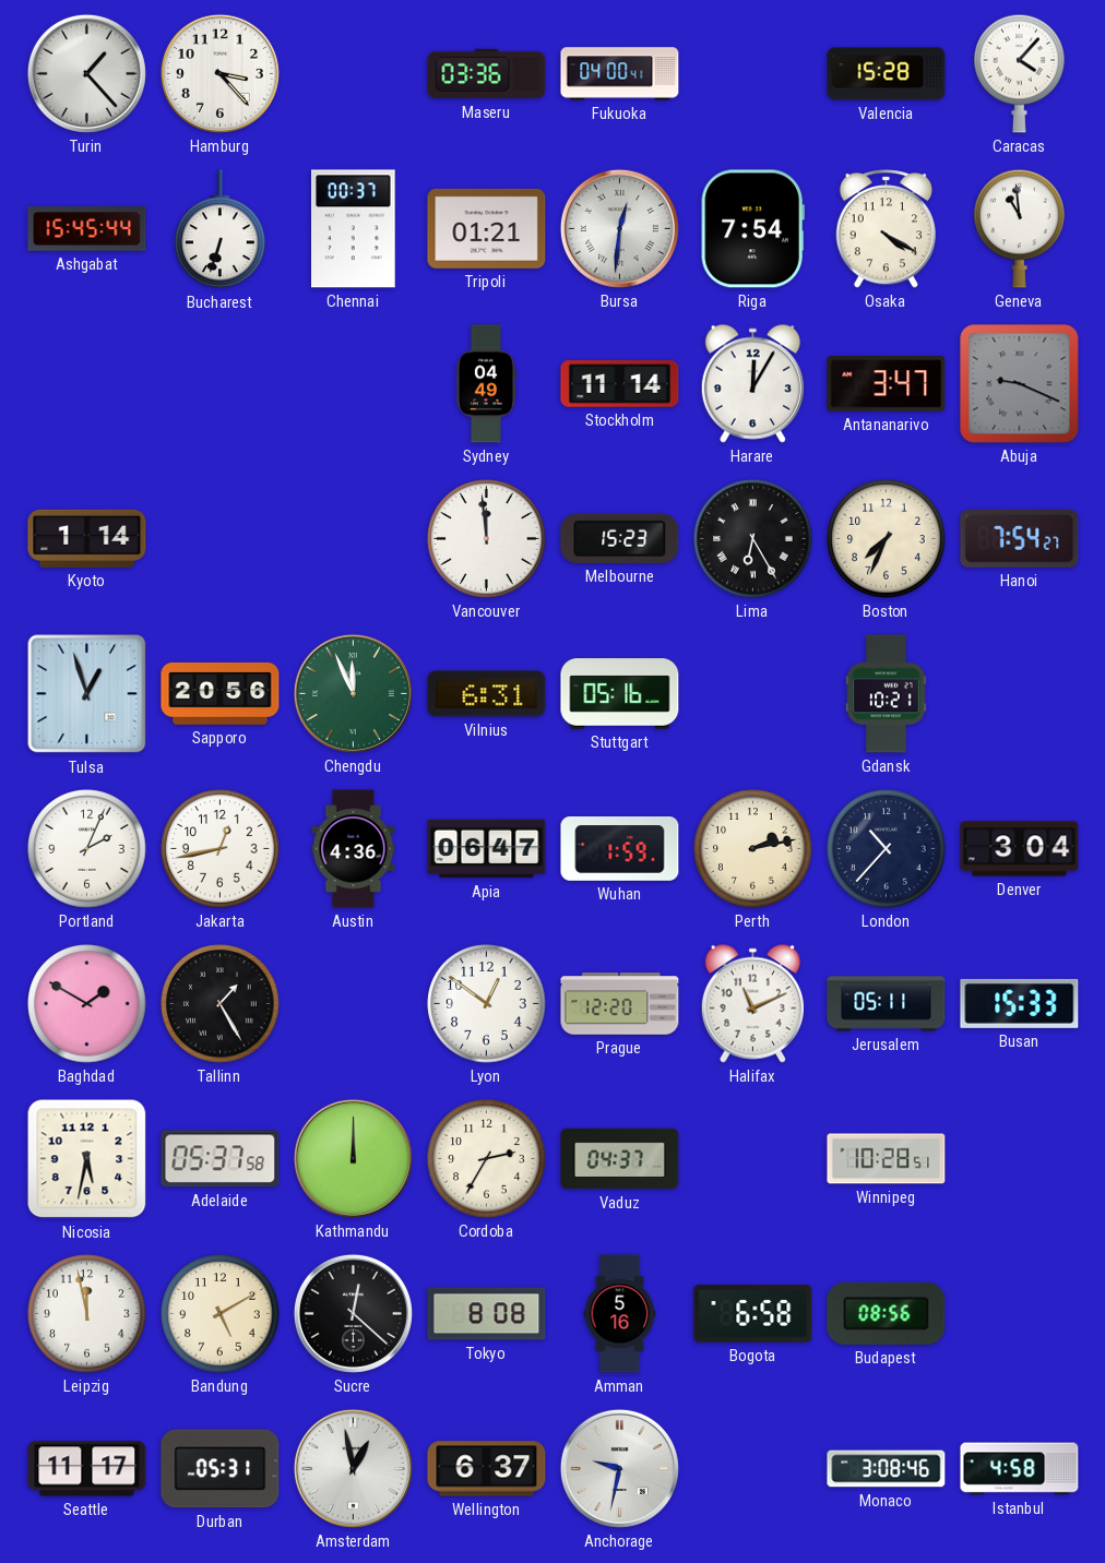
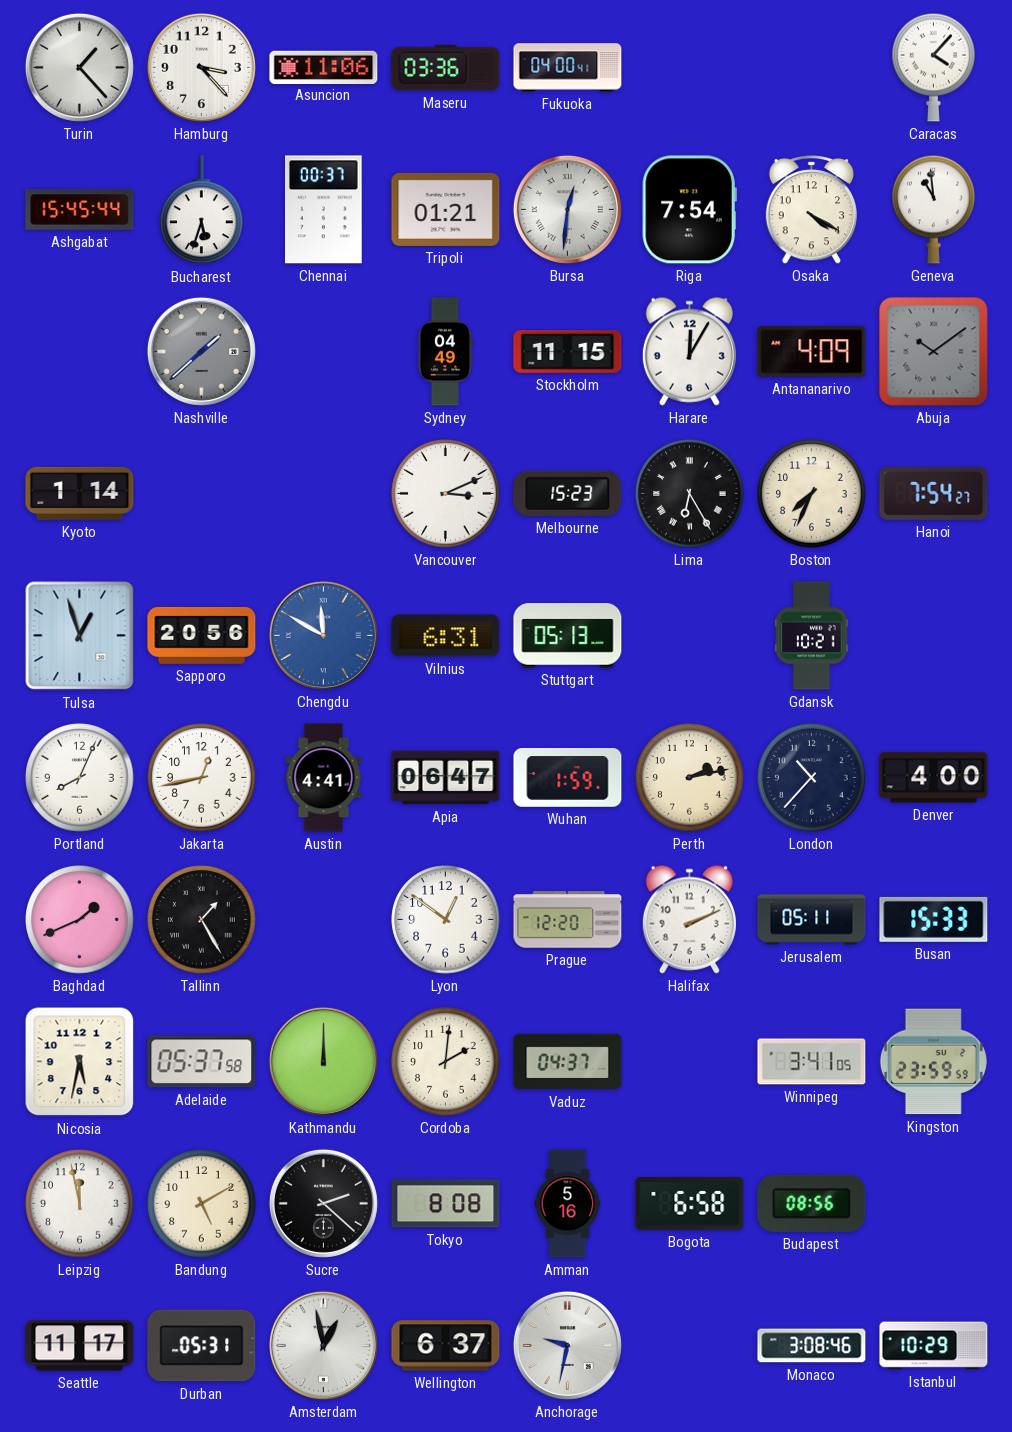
Asuncion: none -> 11:06
Valencia: 15:28 -> none
Bucharest: 6:33 -> 5:33
Nashville: none -> 1:38
Stockholm: 11:14 -> 11:15
Antananarivo: 3:47 -> 4:09
Abuja: 9:19 -> 10:09
Vancouver: 11:59 -> 3:11
Chengdu: 11:56 -> 11:50
Chengdu dial: green -> blue
Stuttgart: 05:16 -> 05:13
Portland: 2:04 -> 8:04
Austin: 4:36 -> 4:41
Denver: 3:04 -> 4:00
Baghdad: 1:50 -> 1:41
Halifax: 11:11 -> 2:11
Cordoba: 2:35 -> 2:01
Winnipeg: 10:28 -> 3:41
Kingston: none -> 23:59
Sucre: 12:22 -> 2:22
Istanbul: 4:58 -> 10:29
